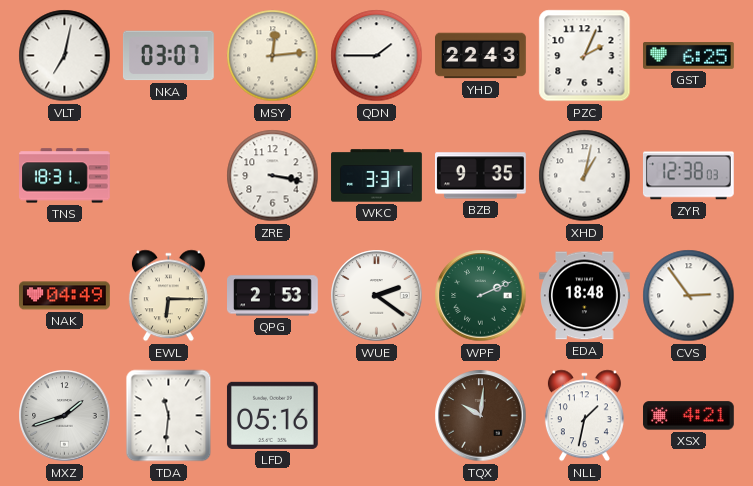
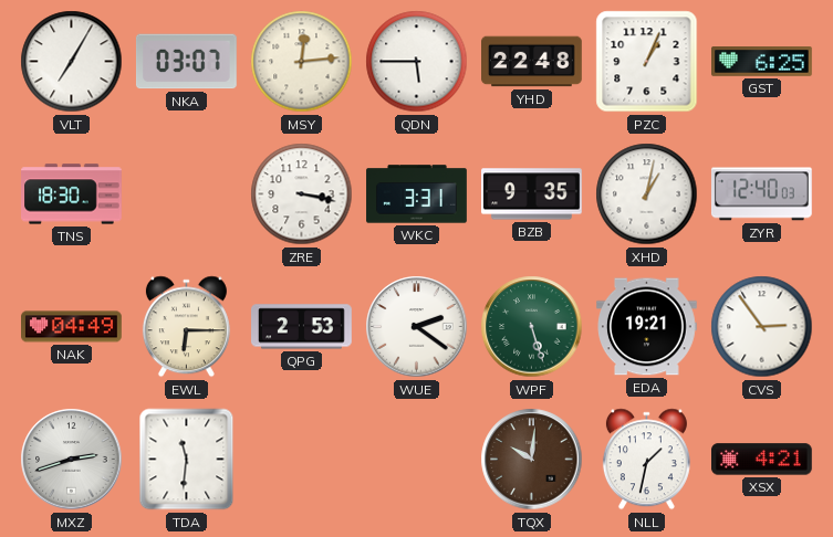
VLT: 7:02 -> 7:05
QDN: 1:45 -> 5:45
YHD: 22:43 -> 22:48
PZC: 2:04 -> 1:04
TNS: 18:31 -> 18:30
ZYR: 12:38 -> 12:40
WPF: 2:11 -> 5:27
EDA: 18:48 -> 19:21
MXZ: 1:42 -> 2:42
LFD: 05:16 -> none
